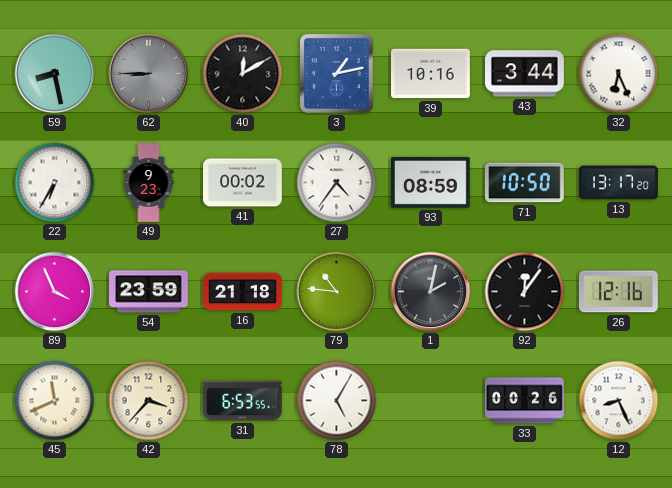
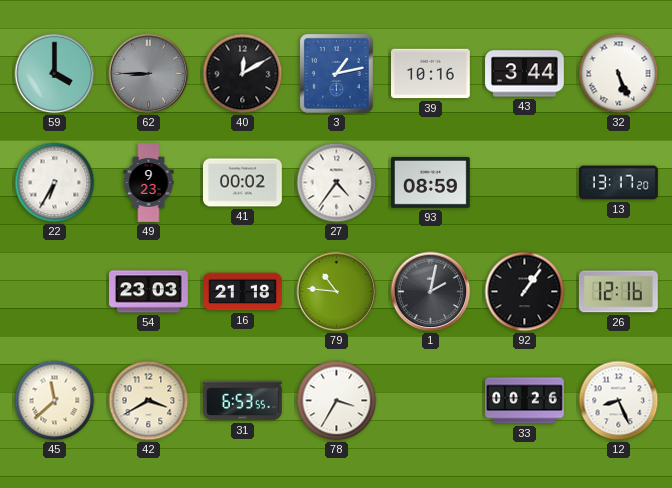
59: 8:28 -> 4:00
32: 6:26 -> 5:26
71: 10:50 -> none
89: 3:56 -> none
54: 23:59 -> 23:03
92: 12:06 -> 1:06
45: 11:41 -> 11:38
42: 3:37 -> 3:40
78: 5:05 -> 3:35
